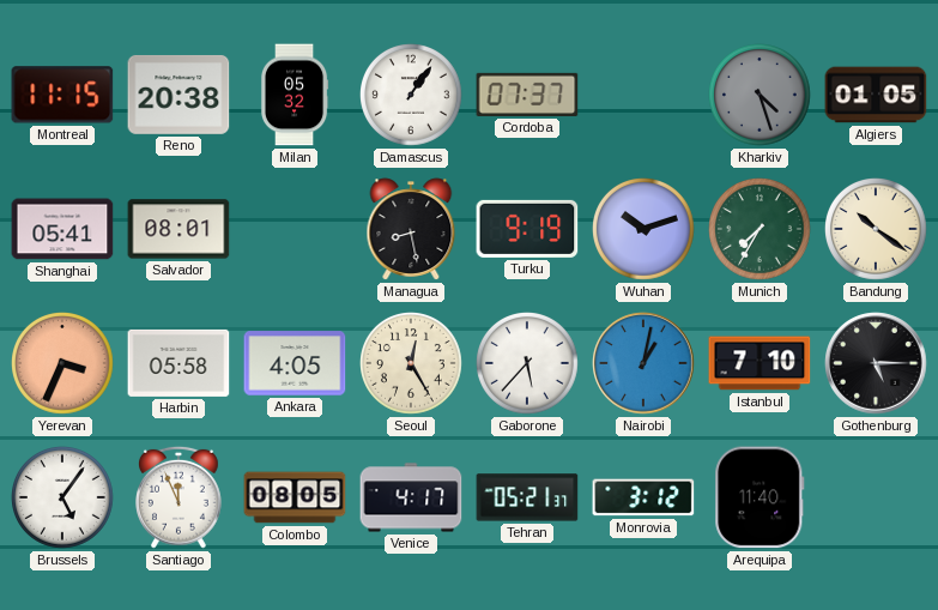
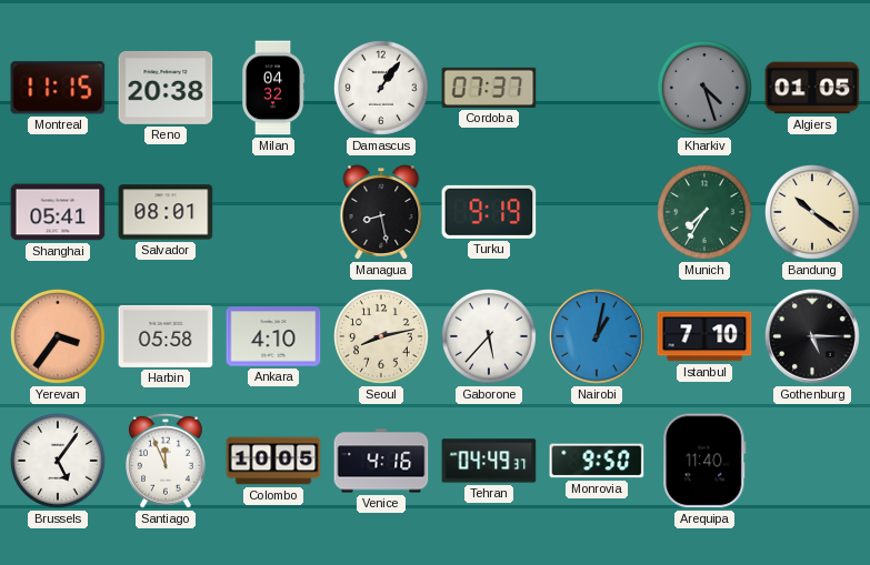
Milan: 05:32 -> 04:32
Wuhan: 10:12 -> none
Yerevan: 3:34 -> 3:36
Ankara: 4:05 -> 4:10
Seoul: 12:25 -> 8:13
Colombo: 08:05 -> 10:05
Venice: 4:17 -> 4:16
Tehran: 05:21 -> 04:49
Monrovia: 3:12 -> 9:50
